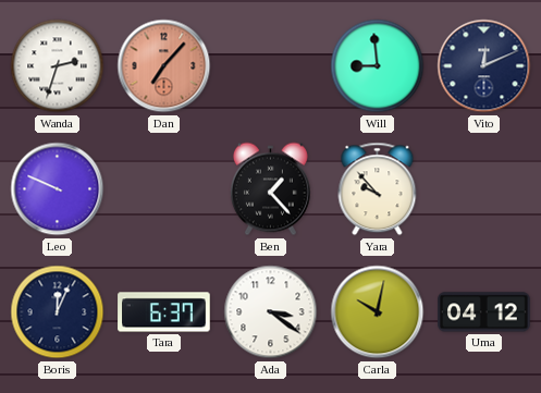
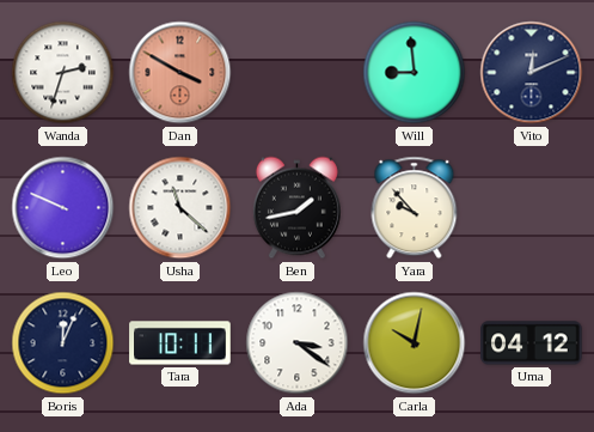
Dan: 7:07 -> 3:50
Usha: none -> 11:22
Ben: 1:23 -> 1:43
Tara: 6:37 -> 10:11
